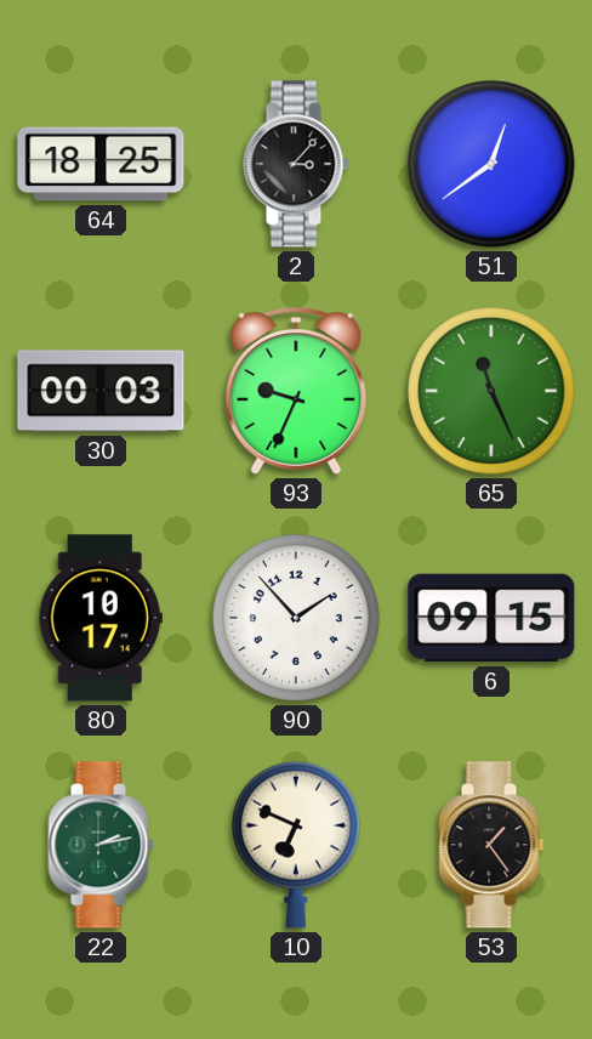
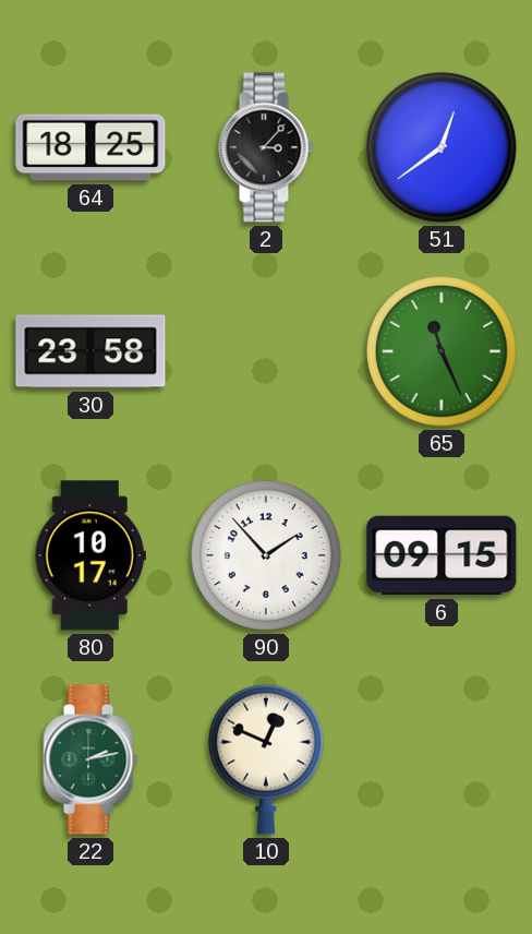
30: 00:03 -> 23:58
93: 9:34 -> none
10: 6:49 -> 12:49
53: 1:24 -> none
